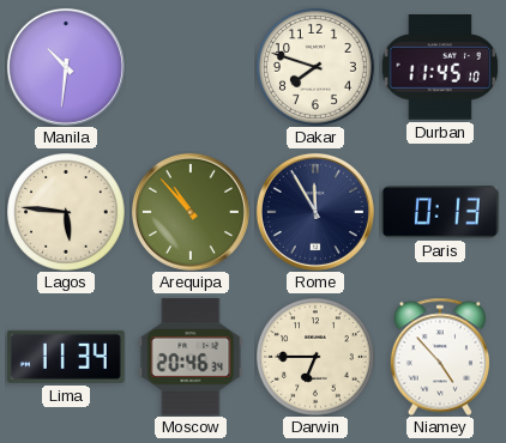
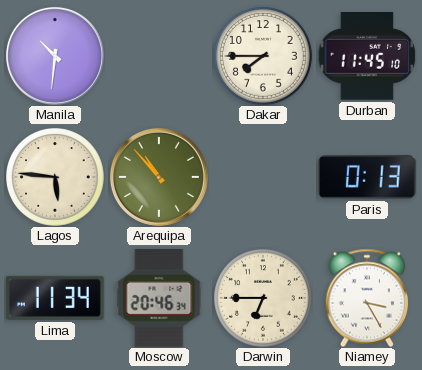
Dakar: 7:48 -> 7:45
Rome: 11:55 -> none
Niamey: 4:53 -> 3:25
